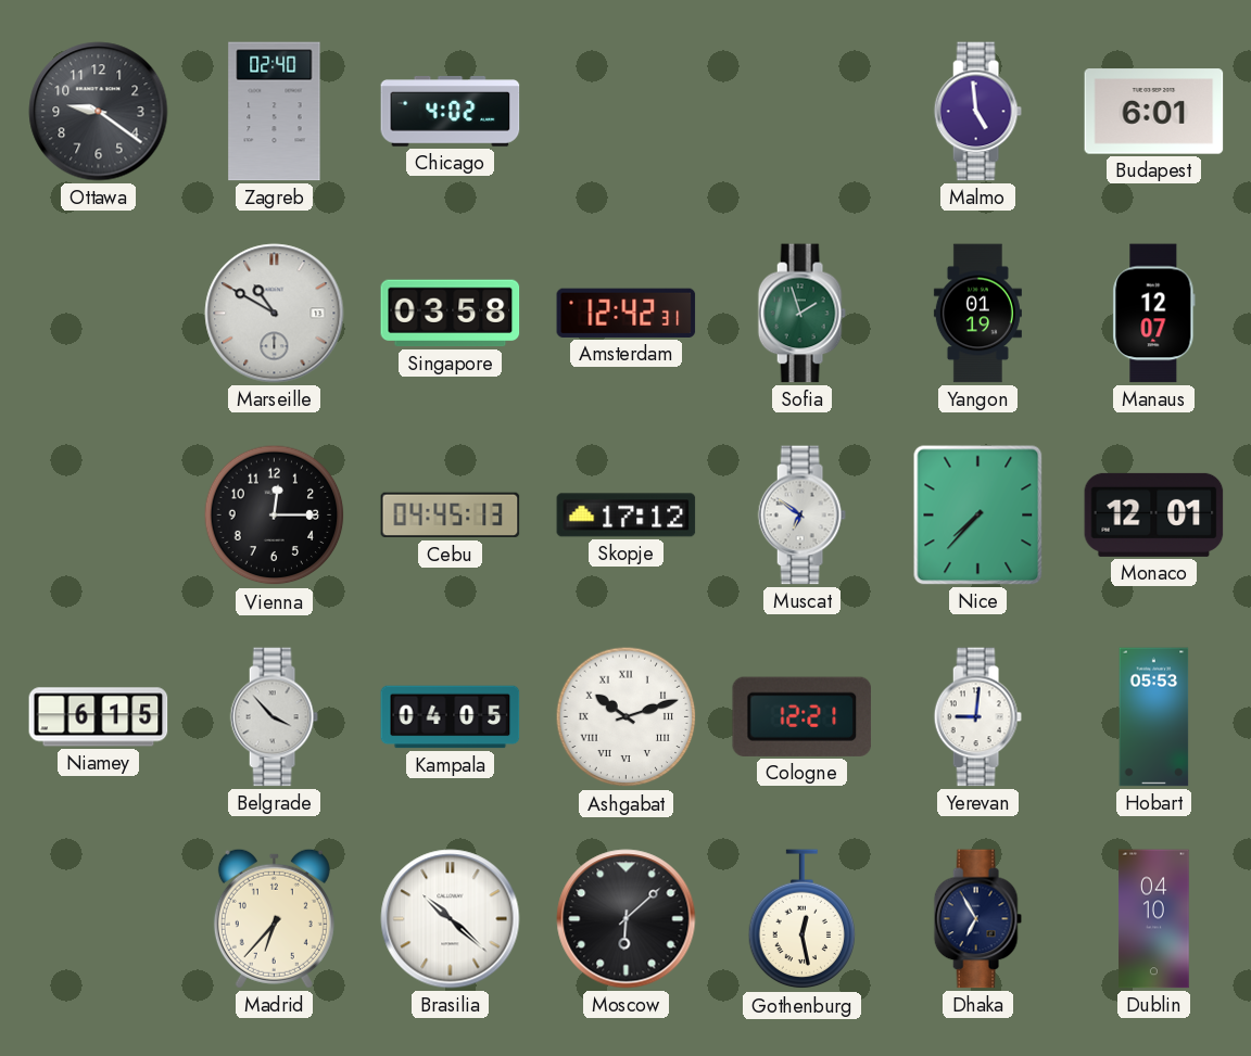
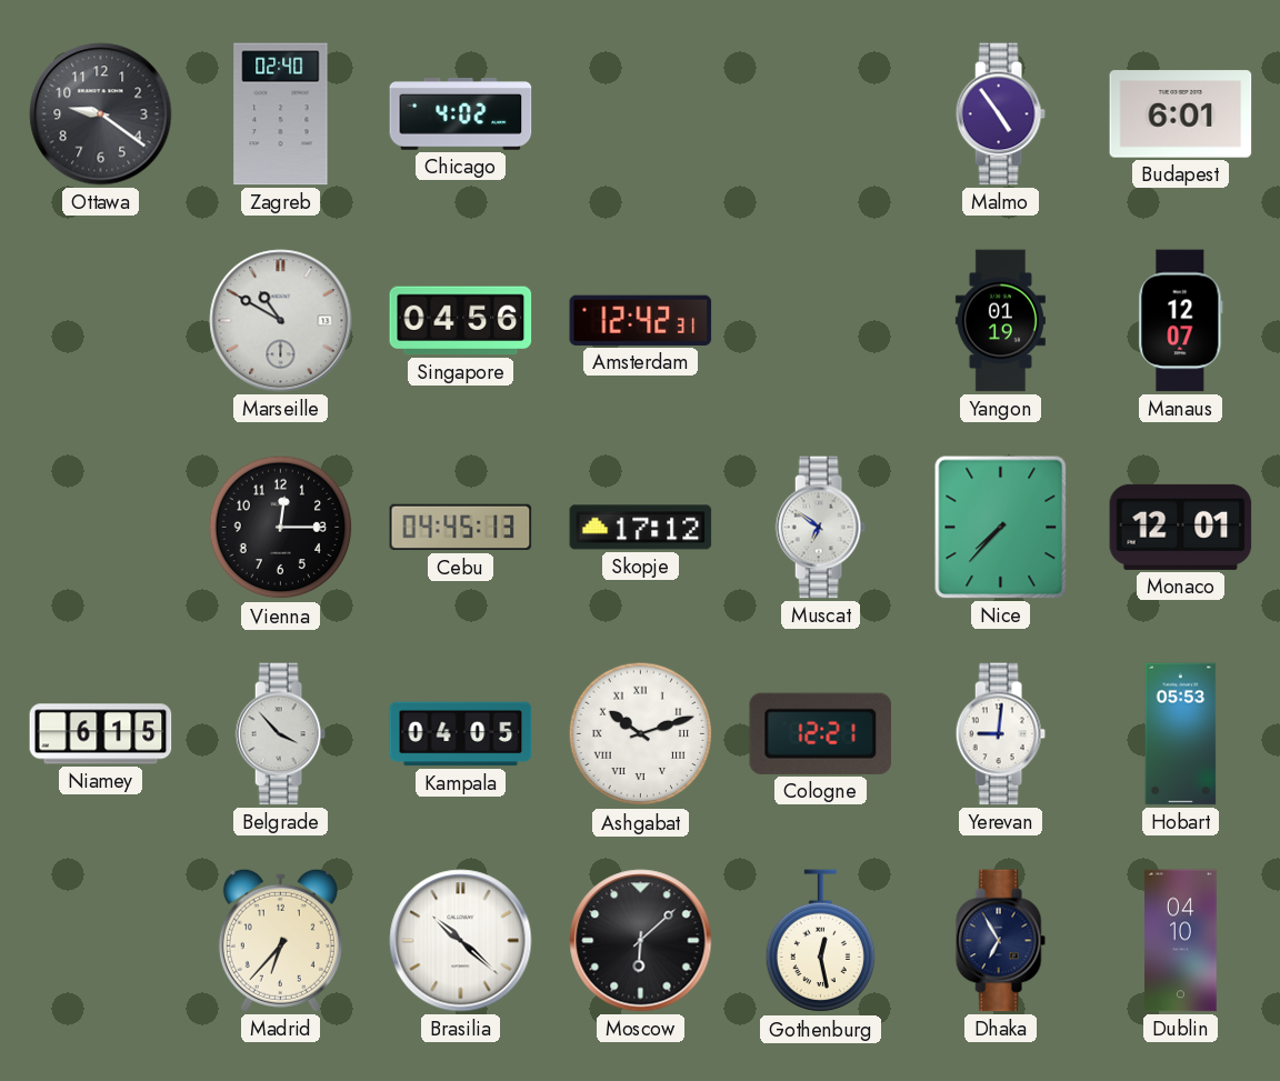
Malmo: 4:59 -> 4:54
Singapore: 03:58 -> 04:56
Sofia: 1:57 -> none
